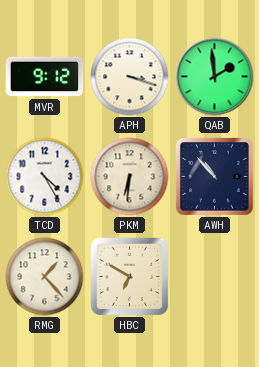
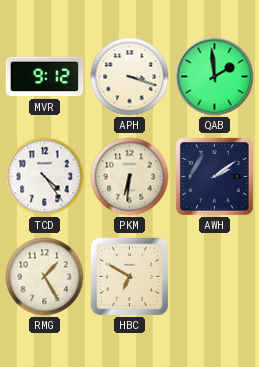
TCD: 4:25 -> 4:24
AWH: 10:53 -> 2:09
RMG: 1:23 -> 1:25
